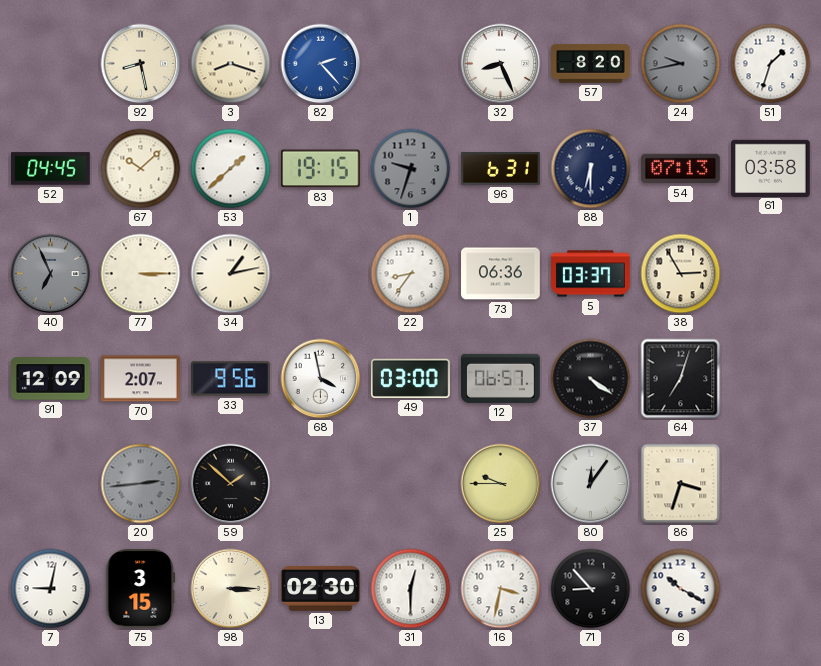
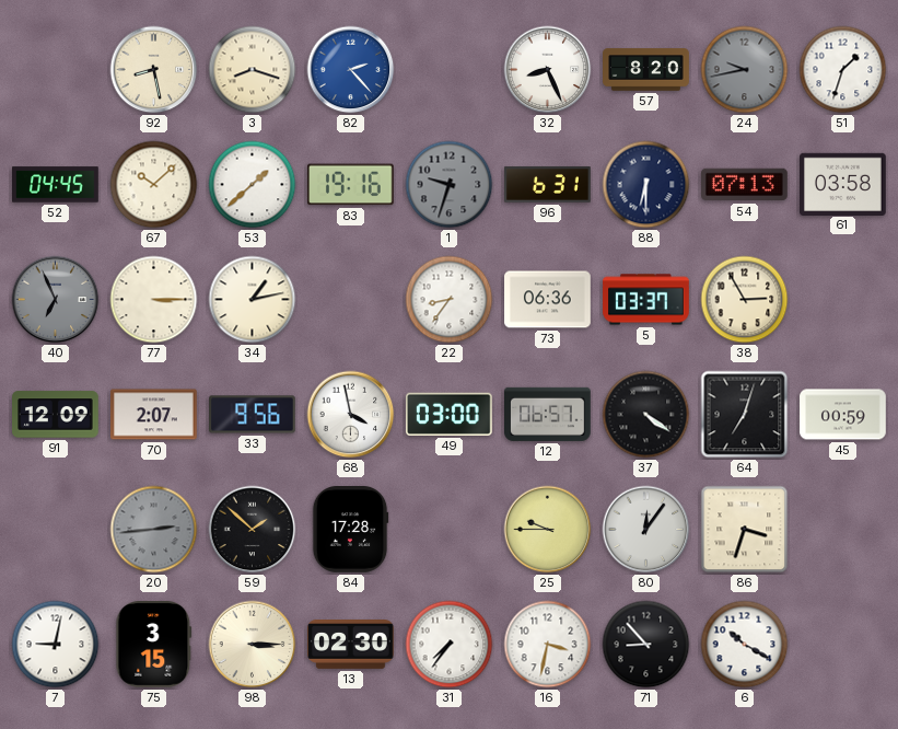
83: 19:15 -> 19:16
45: none -> 00:59
84: none -> 17:28
31: 12:30 -> 7:36
